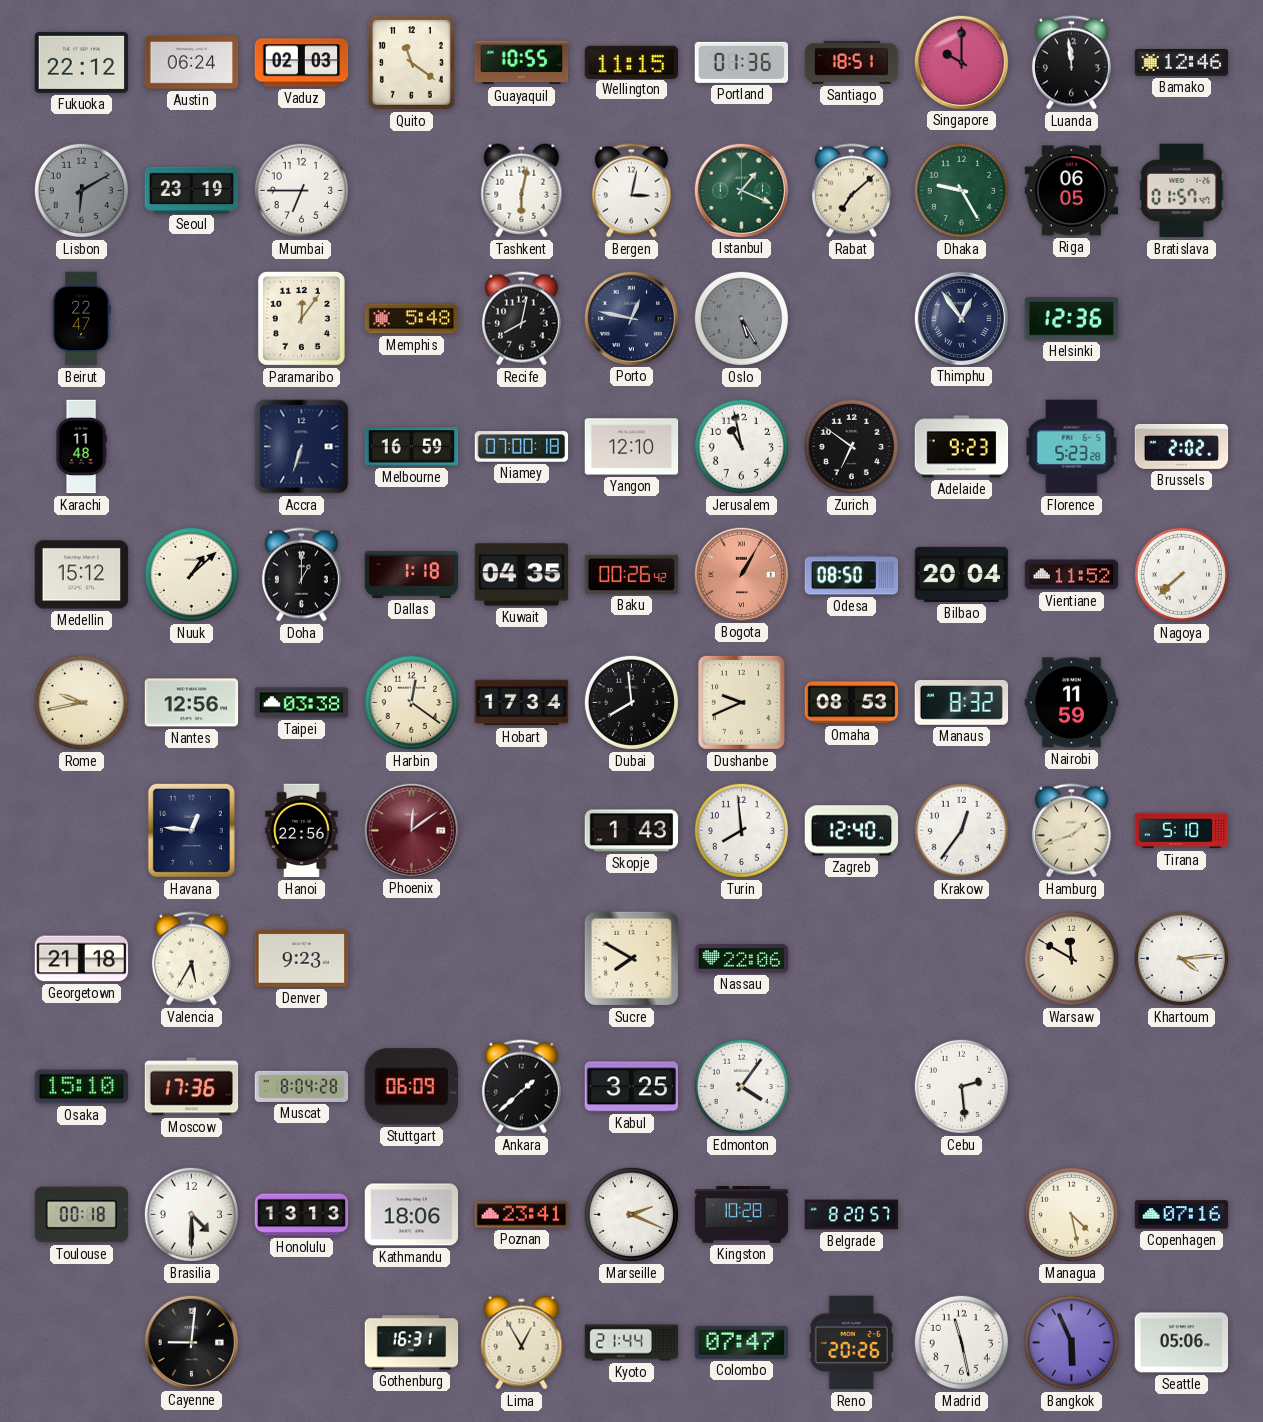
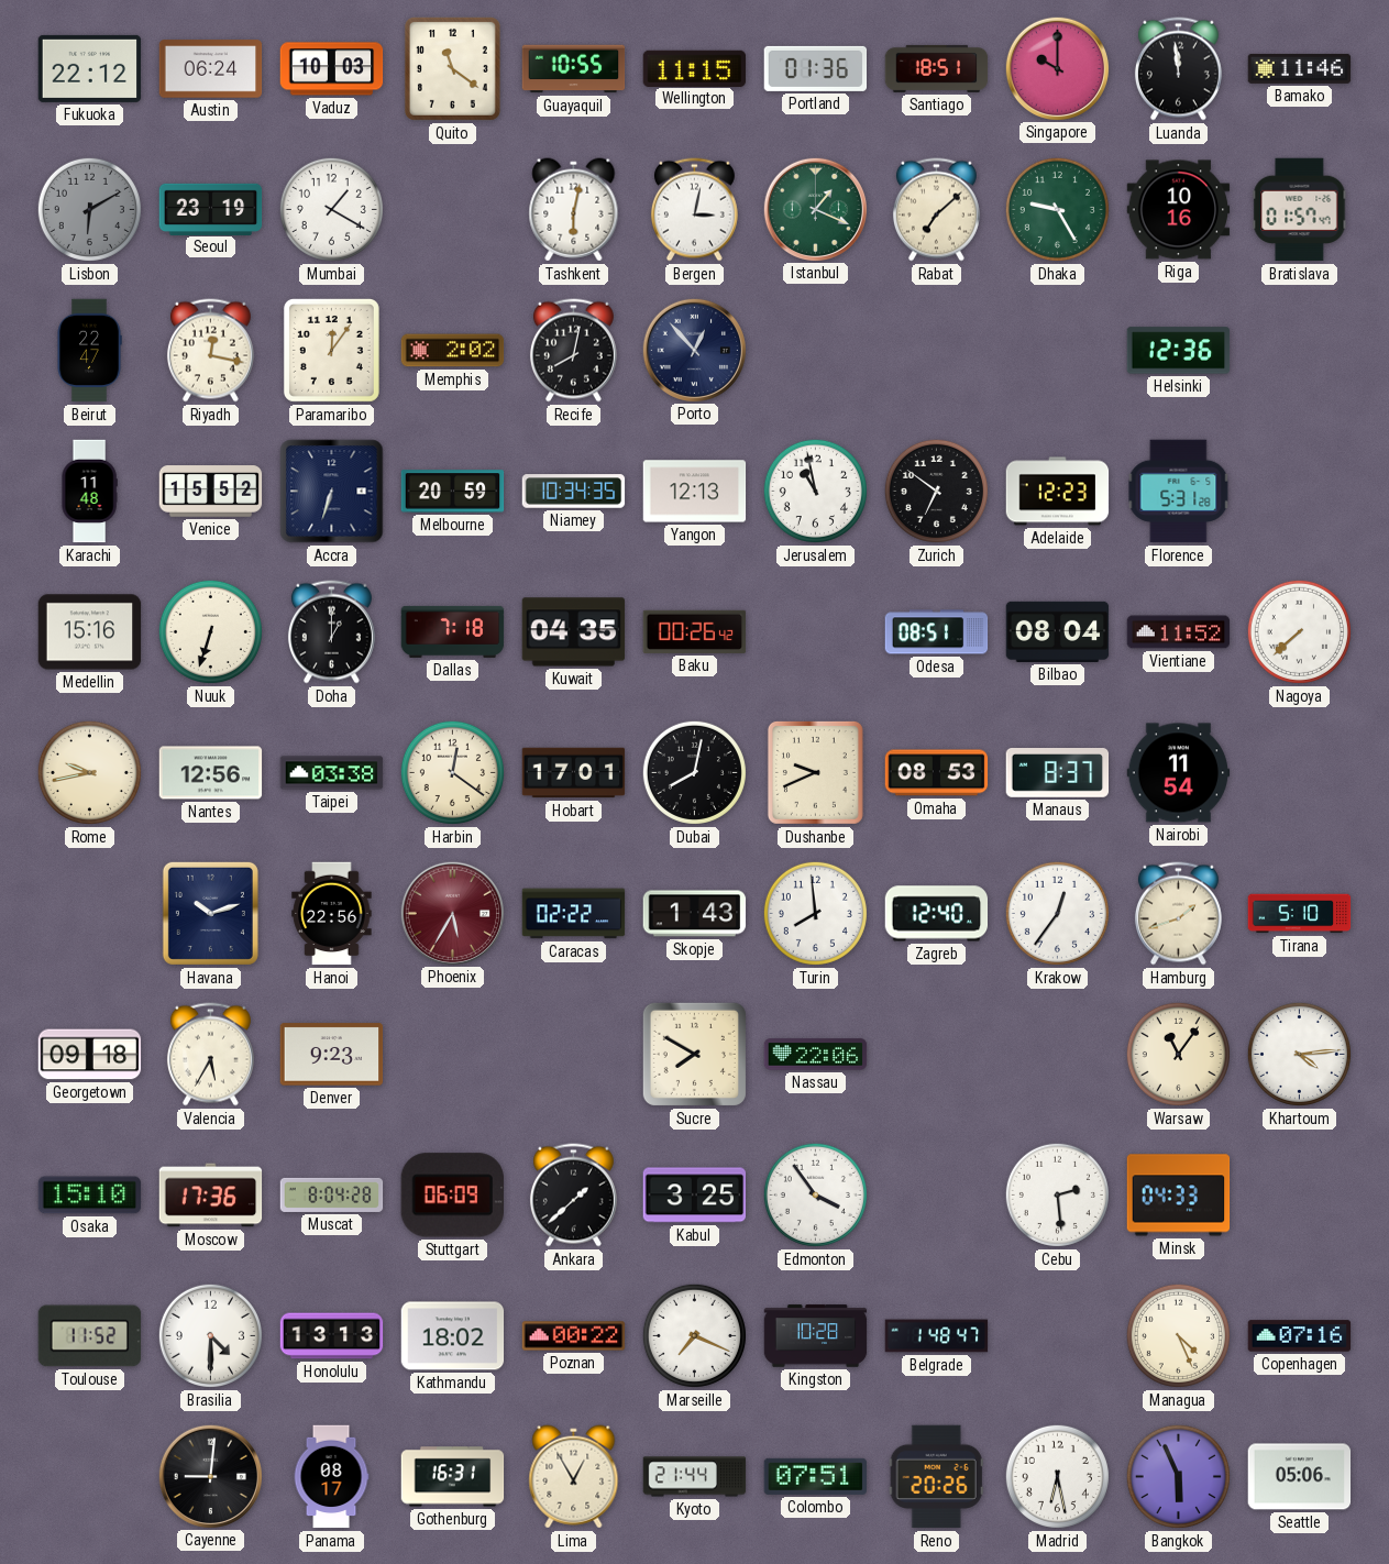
Vaduz: 02:03 -> 10:03
Bamako: 12:46 -> 11:46
Mumbai: 6:45 -> 1:20
Riga: 06:05 -> 10:16
Riyadh: none -> 12:17
Memphis: 5:48 -> 2:02
Porto: 12:47 -> 12:53
Oslo: 5:25 -> none
Thimphu: 12:54 -> none
Venice: none -> 15:52
Melbourne: 16:59 -> 20:59
Niamey: 07:00 -> 10:34
Yangon: 12:10 -> 12:13
Adelaide: 9:23 -> 12:23
Florence: 5:23 -> 5:31
Brussels: 2:02 -> none
Medellin: 15:12 -> 15:16
Nuuk: 1:08 -> 6:33
Dallas: 1:18 -> 7:18
Bogota: 1:05 -> none
Odesa: 08:50 -> 08:51
Bilbao: 20:04 -> 08:04
Hobart: 17:34 -> 17:01
Dubai: 7:59 -> 8:02
Manaus: 8:32 -> 8:37
Nairobi: 11:59 -> 11:54
Havana: 12:46 -> 10:12
Phoenix: 12:09 -> 5:35
Caracas: none -> 02:22
Georgetown: 21:18 -> 09:18
Warsaw: 11:50 -> 11:06
Edmonton: 4:06 -> 3:54
Minsk: none -> 04:33
Toulouse: 00:18 -> 11:52
Kathmandu: 18:06 -> 18:02
Poznan: 23:41 -> 00:22
Marseille: 2:19 -> 7:19
Belgrade: 8:20 -> 1:48
Managua: 4:28 -> 4:26
Panama: none -> 08:17
Colombo: 07:47 -> 07:51
Madrid: 11:28 -> 6:28
